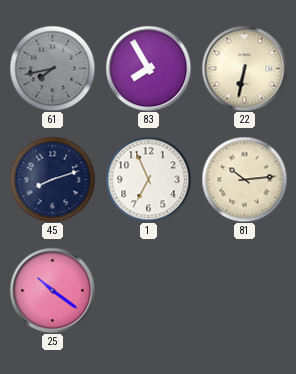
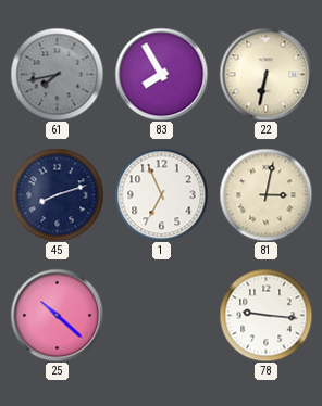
81: 10:14 -> 3:02
25: 10:21 -> 10:22
78: none -> 9:16
